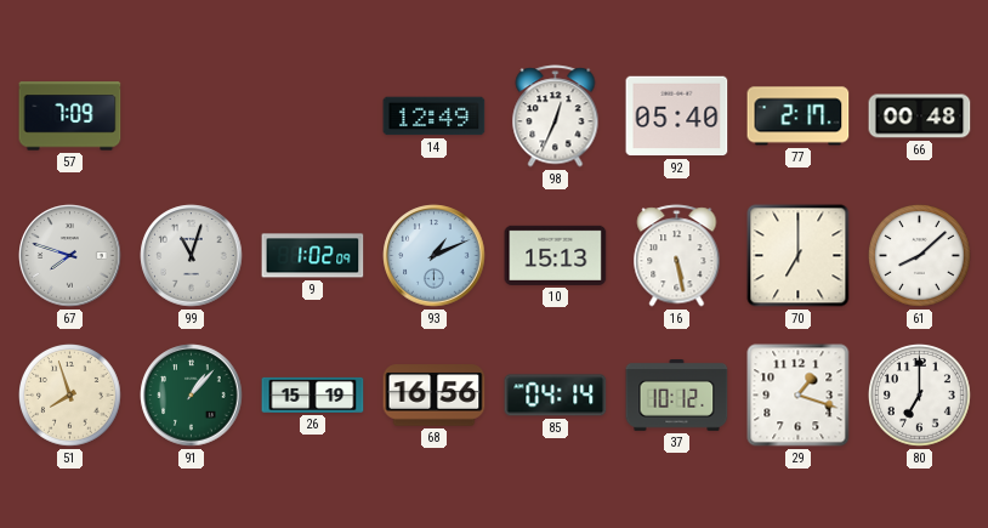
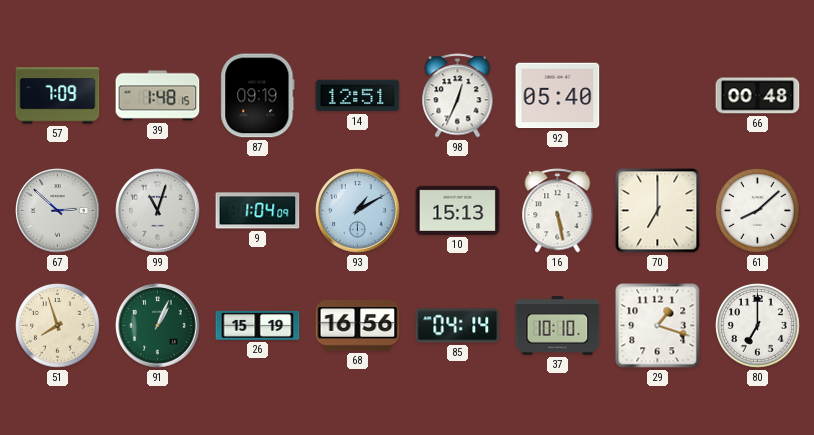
39: none -> 1:48
87: none -> 09:19
14: 12:49 -> 12:51
77: 2:17 -> none
67: 7:48 -> 2:52
9: 1:02 -> 1:04
93: 1:11 -> 1:10
91: 1:07 -> 1:04
37: 10:12 -> 10:10
